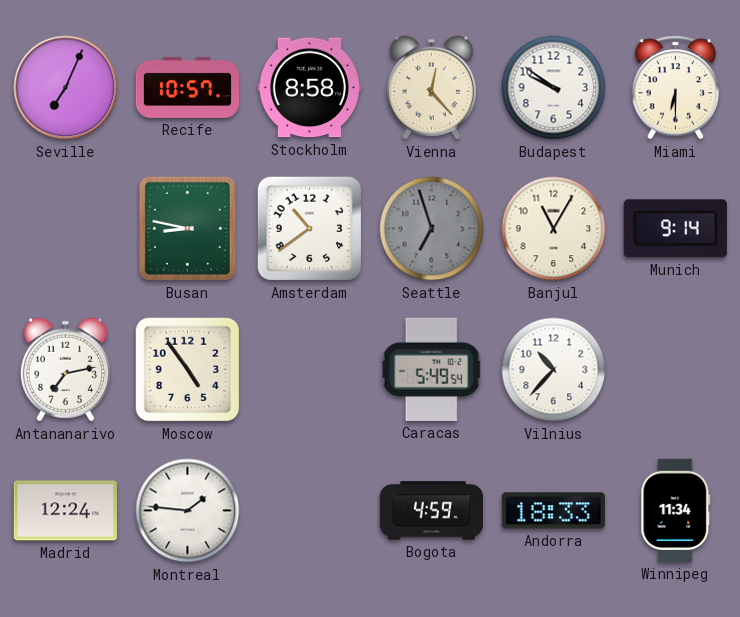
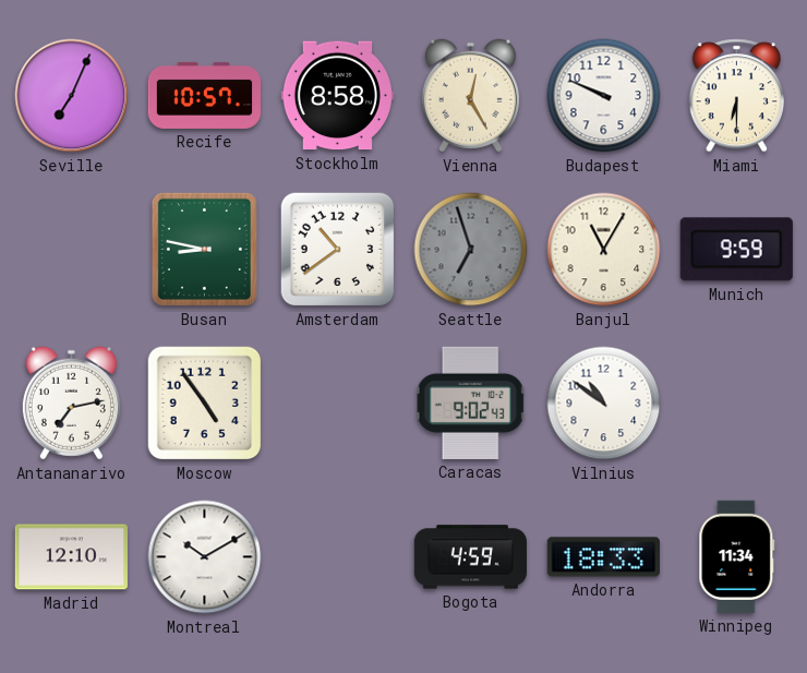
Vienna: 12:23 -> 12:25
Budapest: 9:51 -> 9:49
Munich: 9:14 -> 9:59
Caracas: 5:49 -> 9:02
Vilnius: 10:37 -> 10:51
Madrid: 12:24 -> 12:10
Montreal: 1:46 -> 10:10
